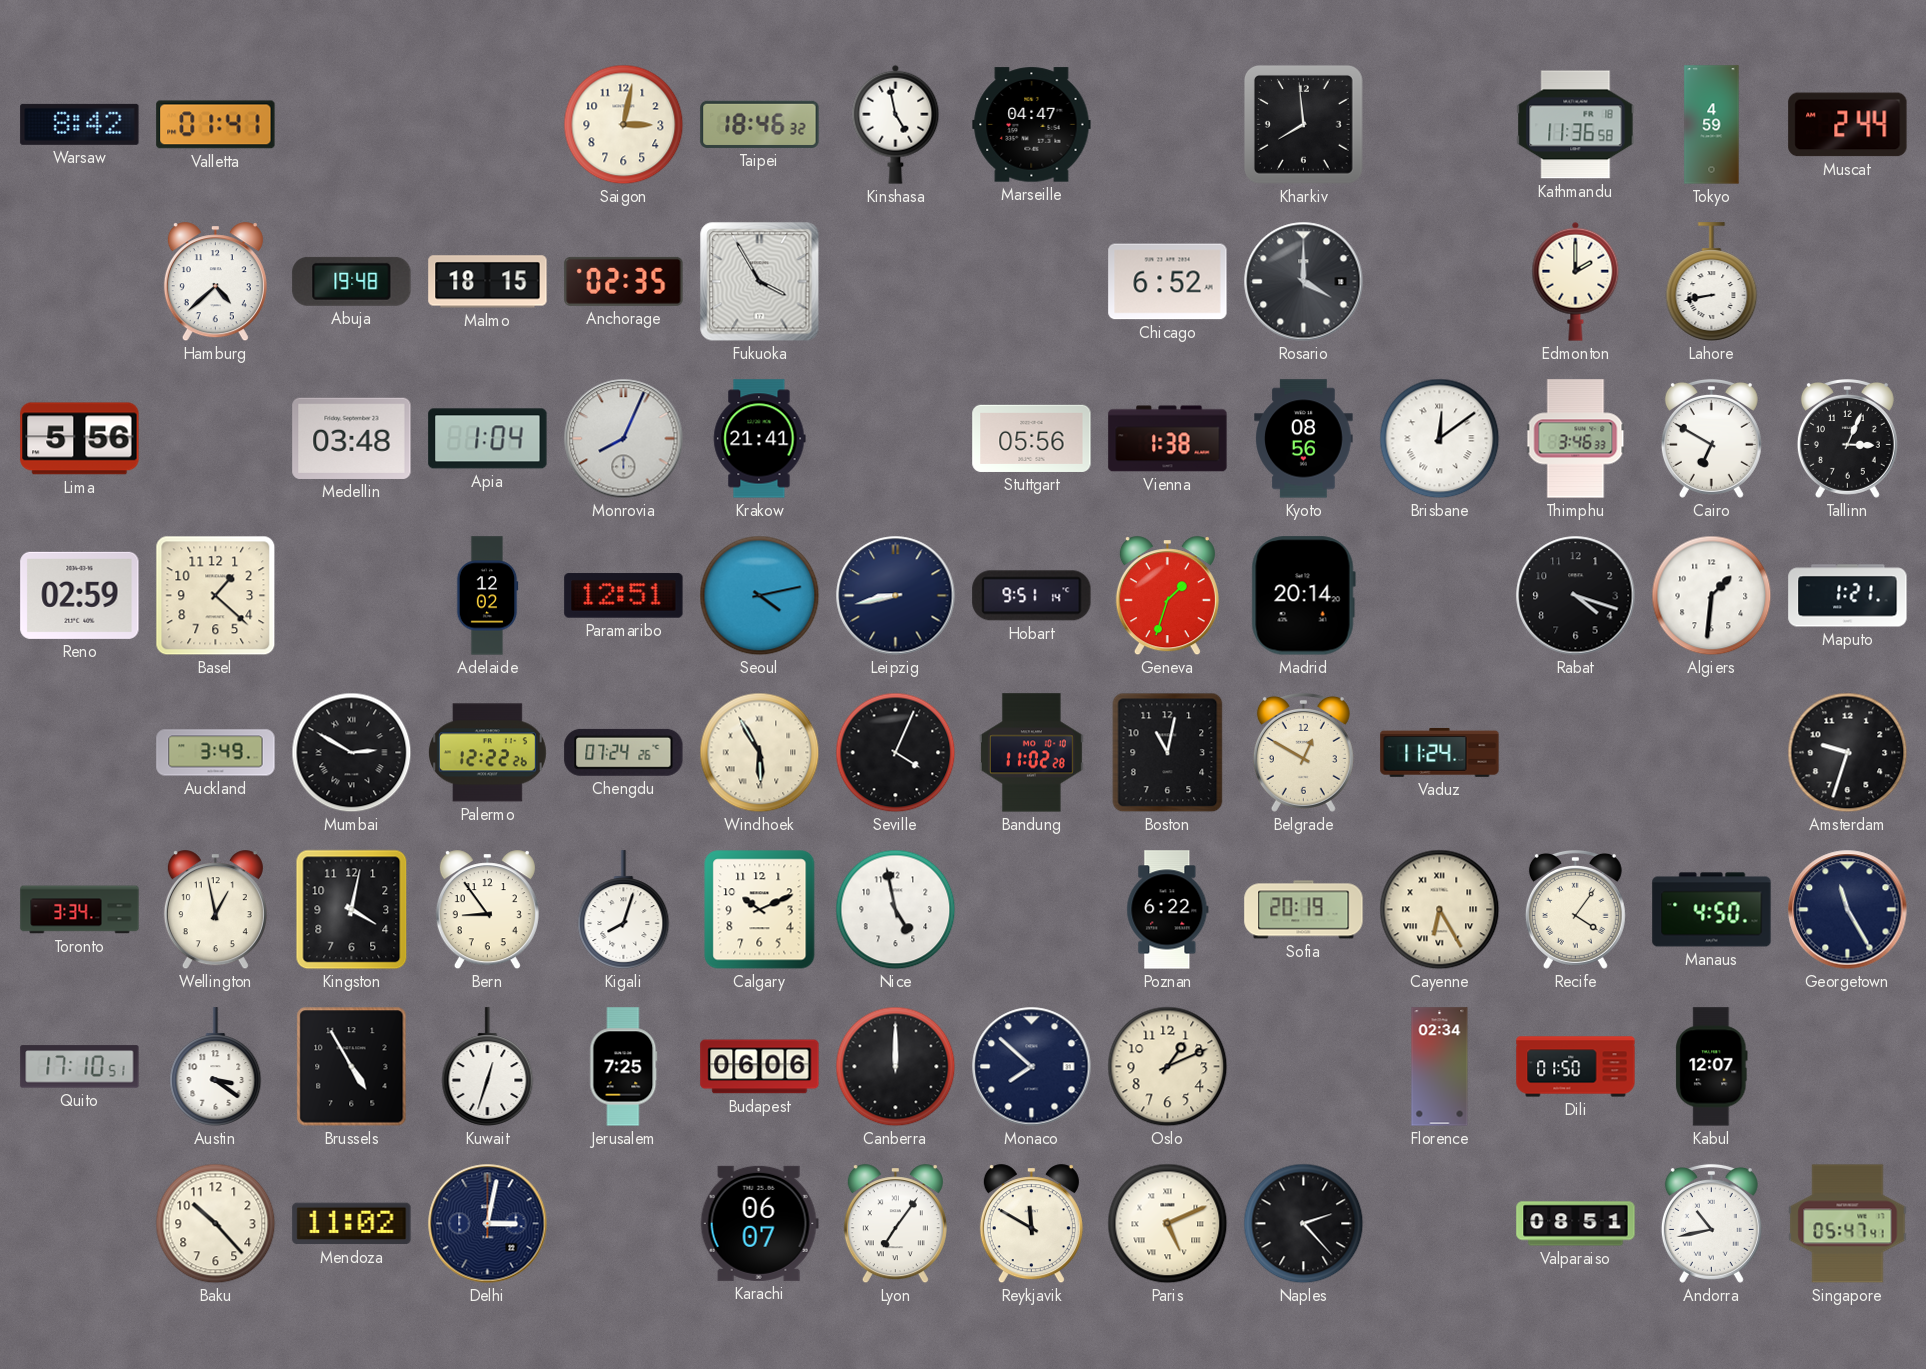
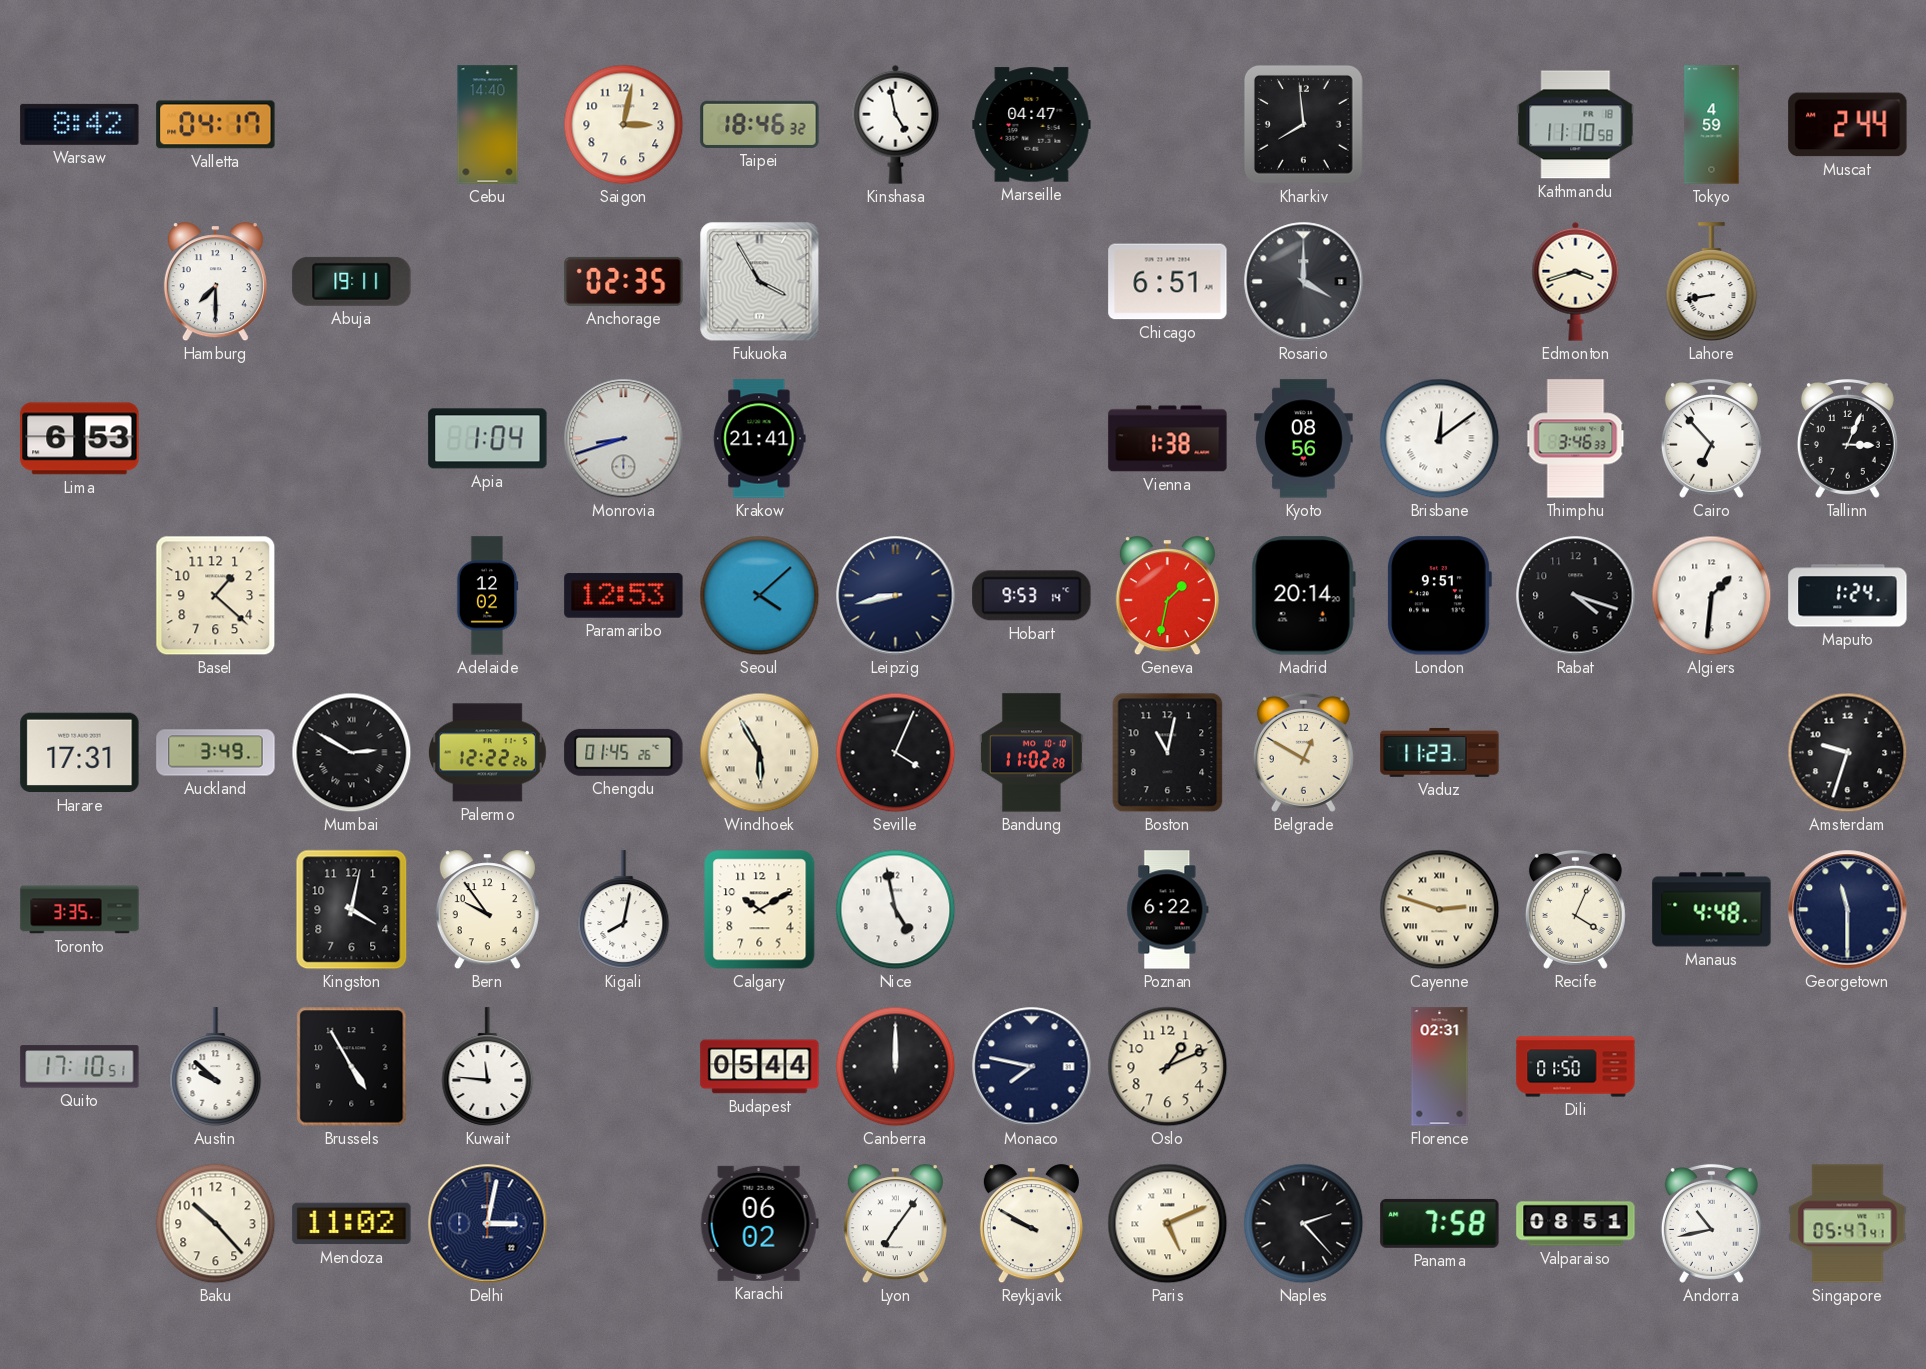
Valletta: 01:41 -> 04:17
Cebu: none -> 14:40
Kathmandu: 11:36 -> 11:10
Hamburg: 4:38 -> 7:30
Abuja: 19:48 -> 19:11
Malmo: 18:15 -> none
Chicago: 6:52 -> 6:51
Edmonton: 2:00 -> 3:42
Lima: 5:56 -> 6:53
Medellin: 03:48 -> none
Monrovia: 8:04 -> 8:42
Stuttgart: 05:56 -> none
Cairo: 6:50 -> 6:53
Reno: 02:59 -> none
Paramaribo: 12:51 -> 12:53
Seoul: 4:13 -> 4:08
Hobart: 9:51 -> 9:53
Geneva: 1:33 -> 1:32
London: none -> 9:51
Maputo: 1:21 -> 1:24
Harare: none -> 17:31
Chengdu: 07:24 -> 01:45
Vaduz: 11:24 -> 11:23
Toronto: 3:34 -> 3:35
Wellington: 12:58 -> none
Bern: 8:54 -> 9:54
Kigali: 8:03 -> 8:02
Calgary: 10:11 -> 10:10
Sofia: 20:19 -> none
Cayenne: 6:25 -> 2:48
Recife: 4:06 -> 4:04
Manaus: 4:50 -> 4:48
Georgetown: 11:25 -> 11:30
Austin: 3:21 -> 9:52
Kuwait: 12:33 -> 11:46
Jerusalem: 7:25 -> none
Budapest: 06:06 -> 05:44
Monaco: 7:52 -> 7:47
Florence: 02:34 -> 02:31
Kabul: 12:07 -> none
Karachi: 06:07 -> 06:02
Reykjavik: 11:50 -> 9:50
Panama: none -> 7:58
